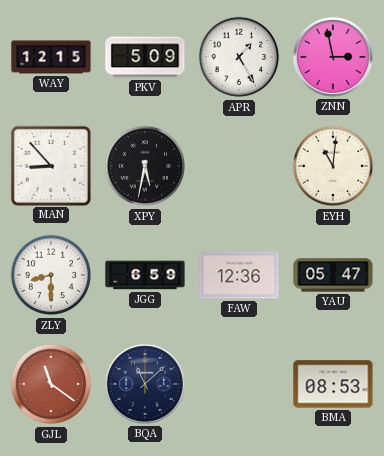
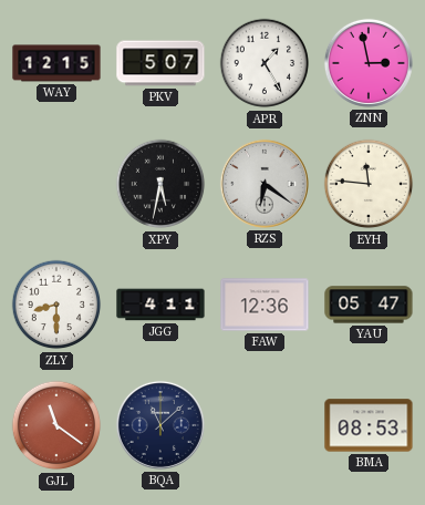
PKV: 5:09 -> 5:07
MAN: 8:53 -> none
RZS: none -> 6:21
EYH: 11:01 -> 11:46
JGG: 6:59 -> 4:11
